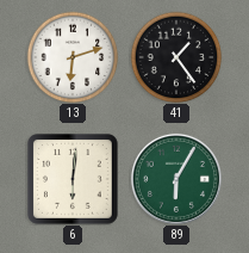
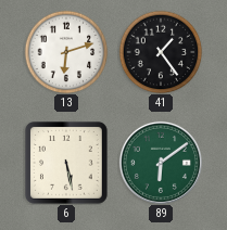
6: 6:01 -> 5:28
89: 6:05 -> 6:09
